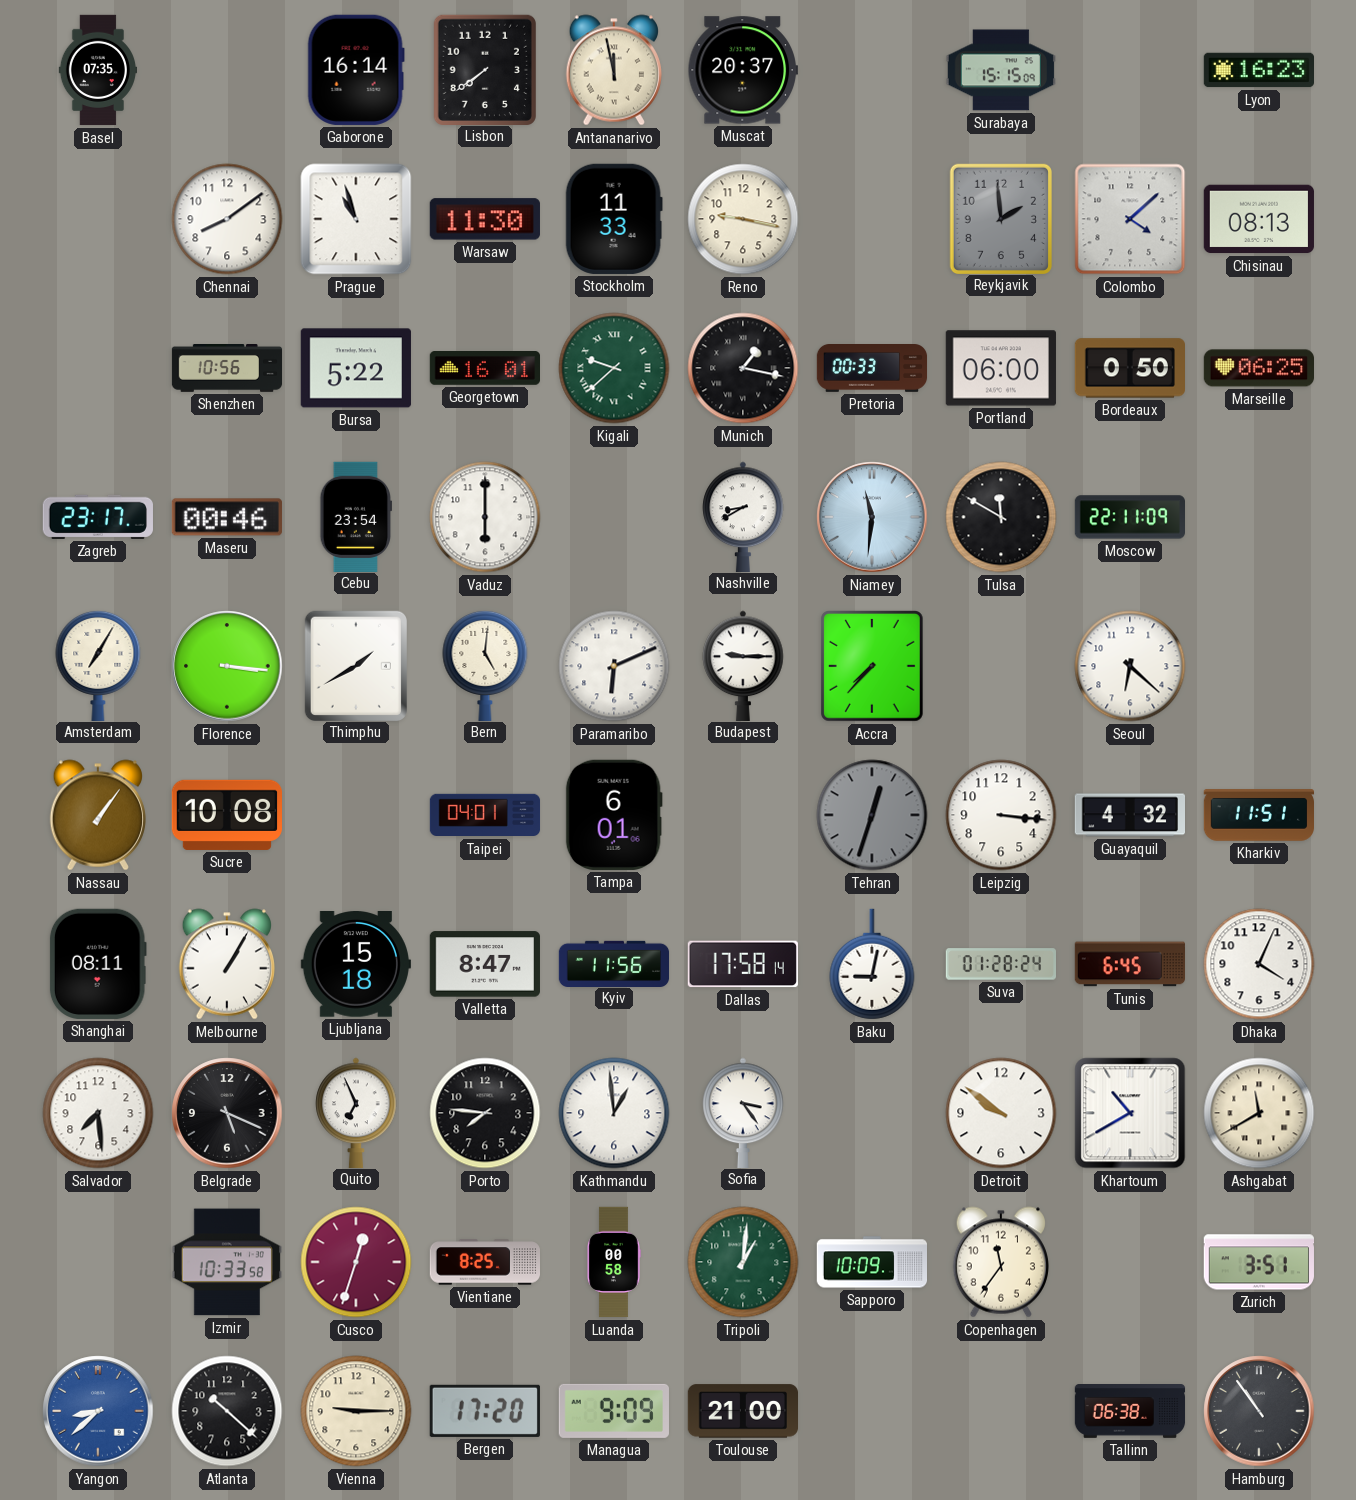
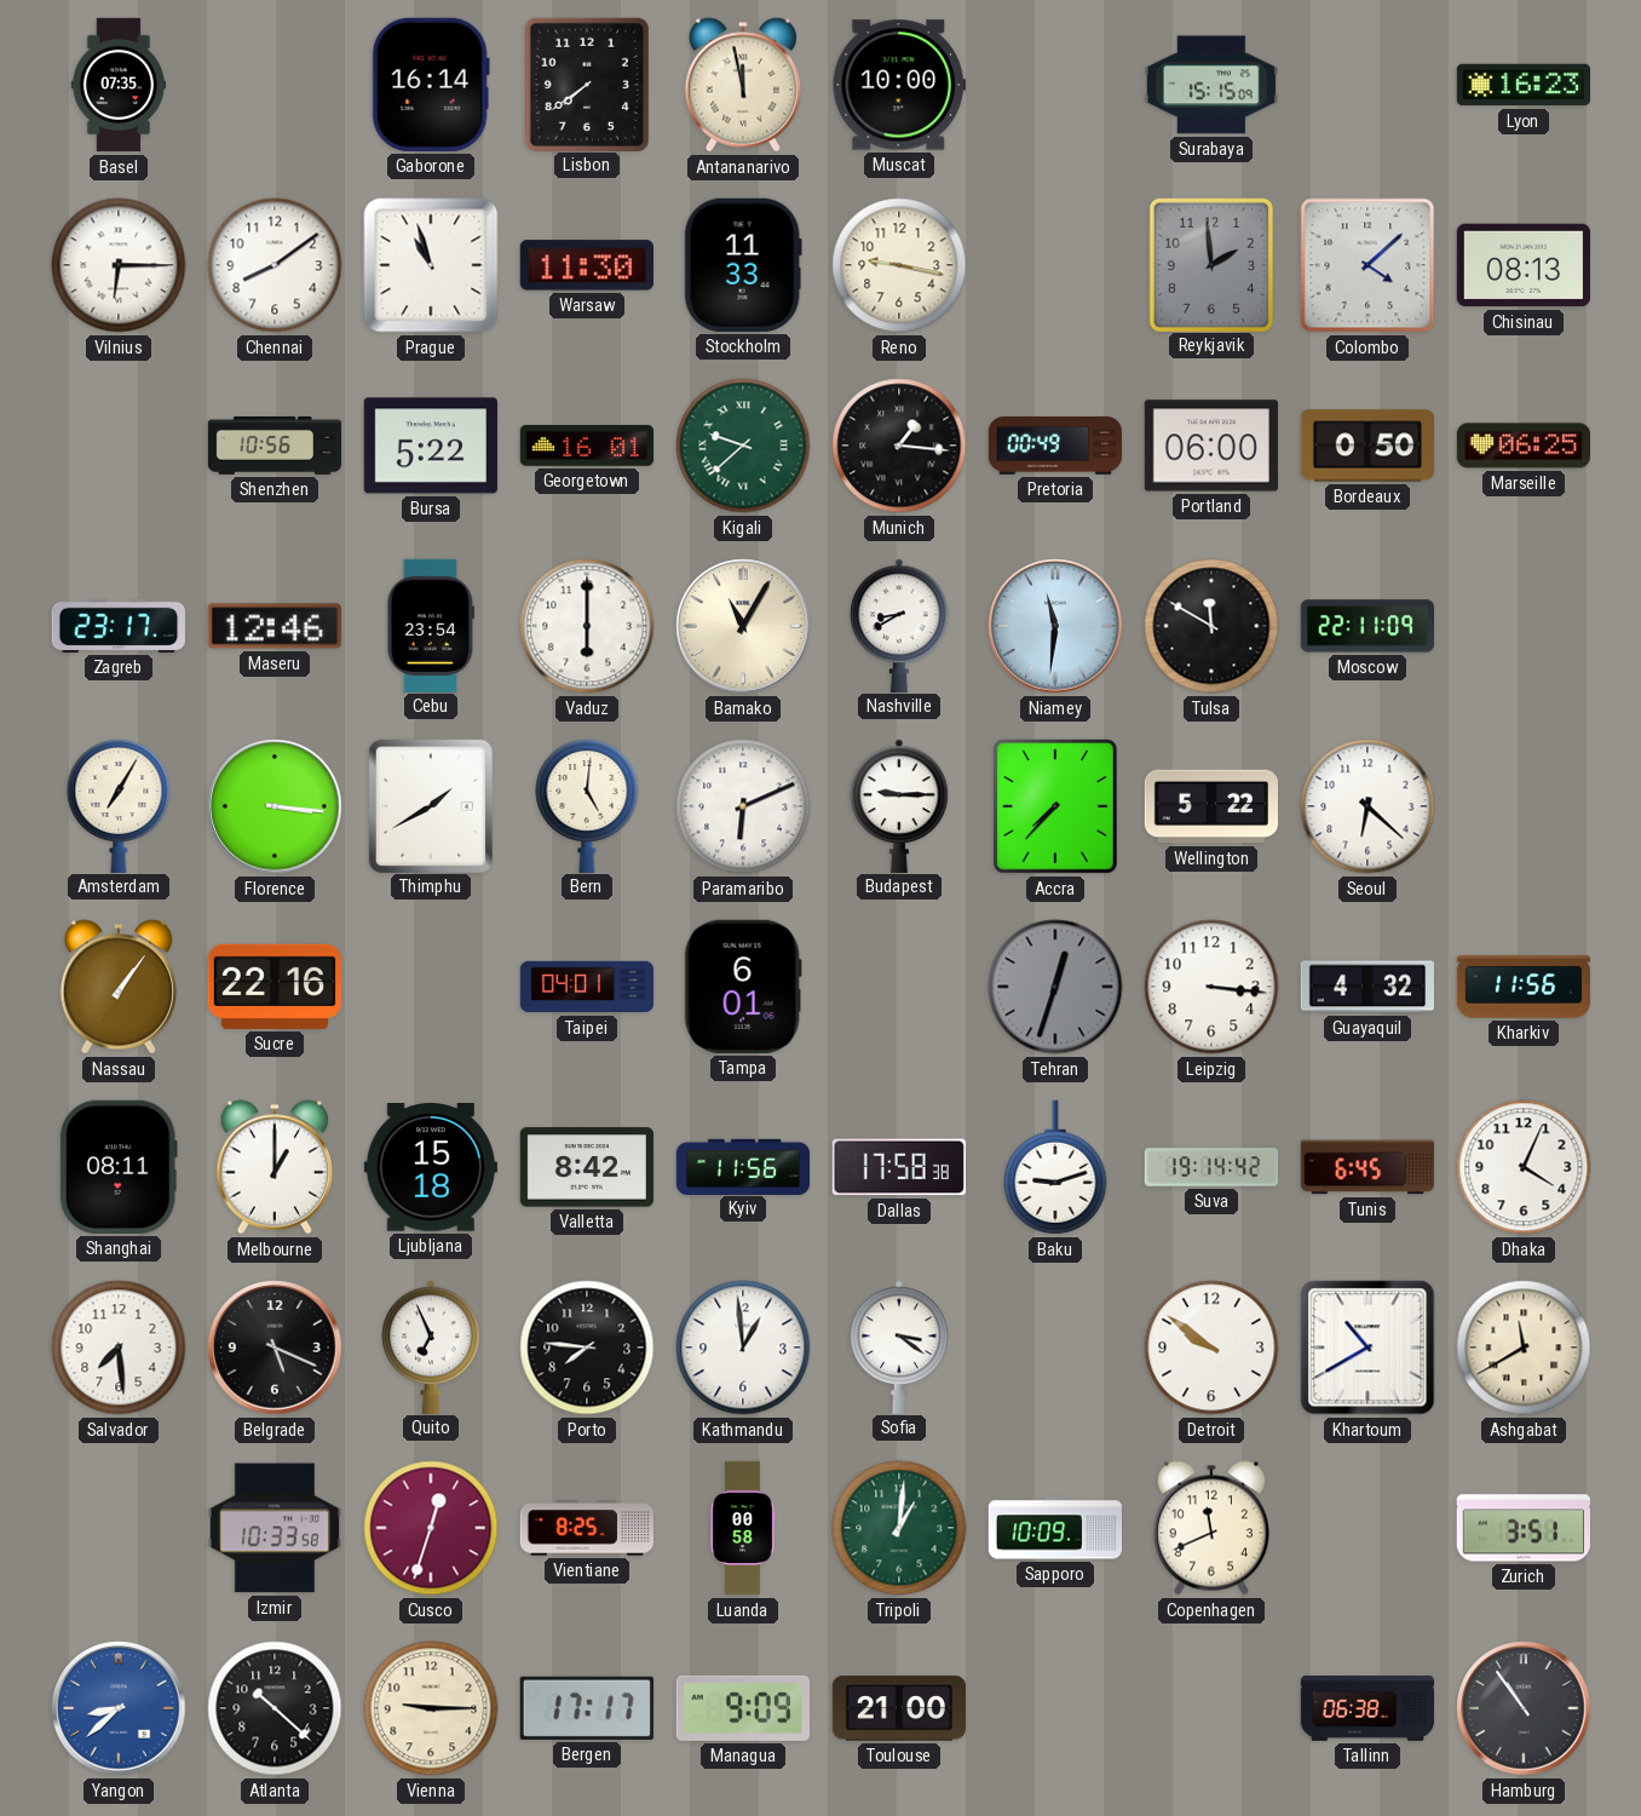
Muscat: 20:37 -> 10:00
Vilnius: none -> 6:15
Munich: 1:17 -> 1:16
Pretoria: 00:33 -> 00:49
Maseru: 00:46 -> 12:46
Bamako: none -> 11:05
Wellington: none -> 5:22
Sucre: 10:08 -> 22:16
Kharkiv: 11:51 -> 11:56
Melbourne: 1:05 -> 1:00
Valletta: 8:47 -> 8:42
Dallas: 17:58:14 -> 17:58:38
Baku: 9:02 -> 9:12
Suva: 01:28 -> 19:14
Sofia: 3:24 -> 3:21
Copenhagen: 11:36 -> 11:41
Bergen: 17:20 -> 17:17
